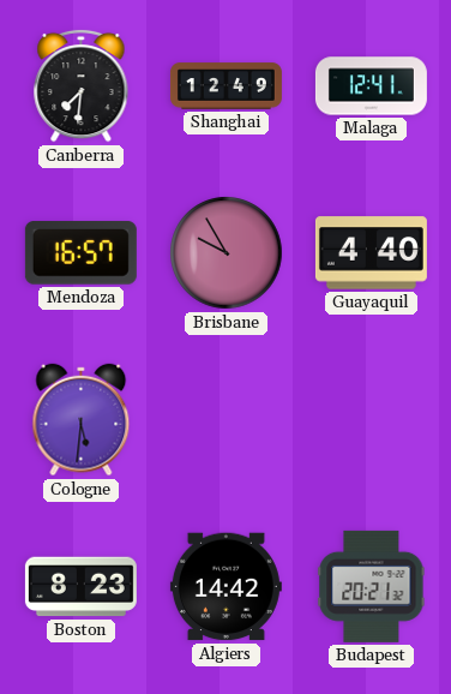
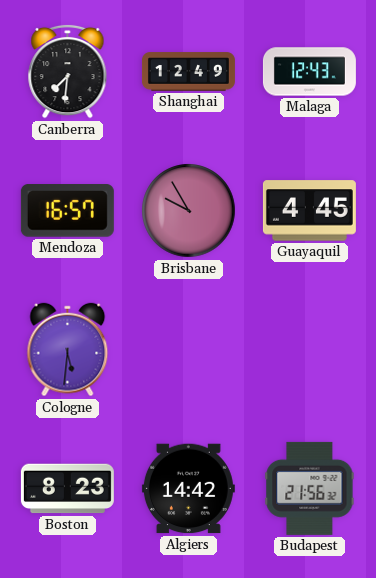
Malaga: 12:41 -> 12:43
Guayaquil: 4:40 -> 4:45
Budapest: 20:21 -> 21:56
